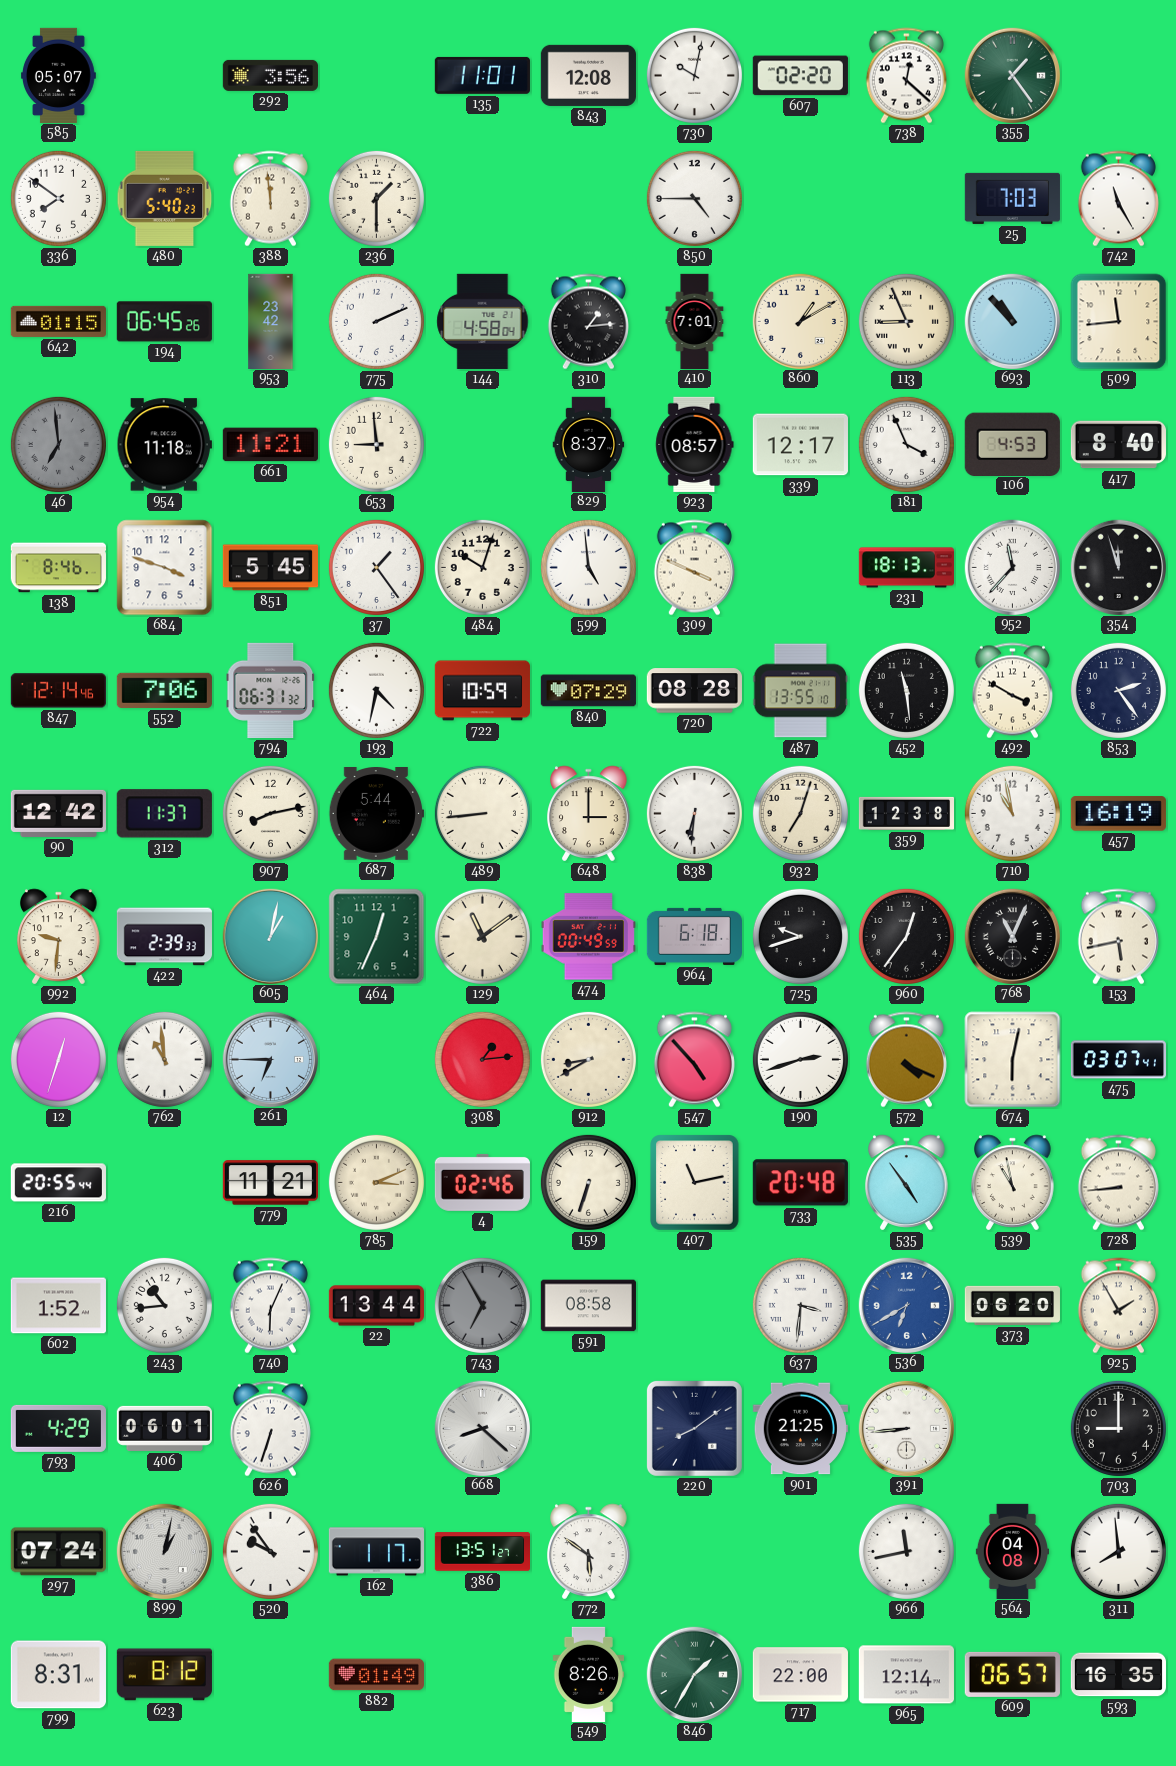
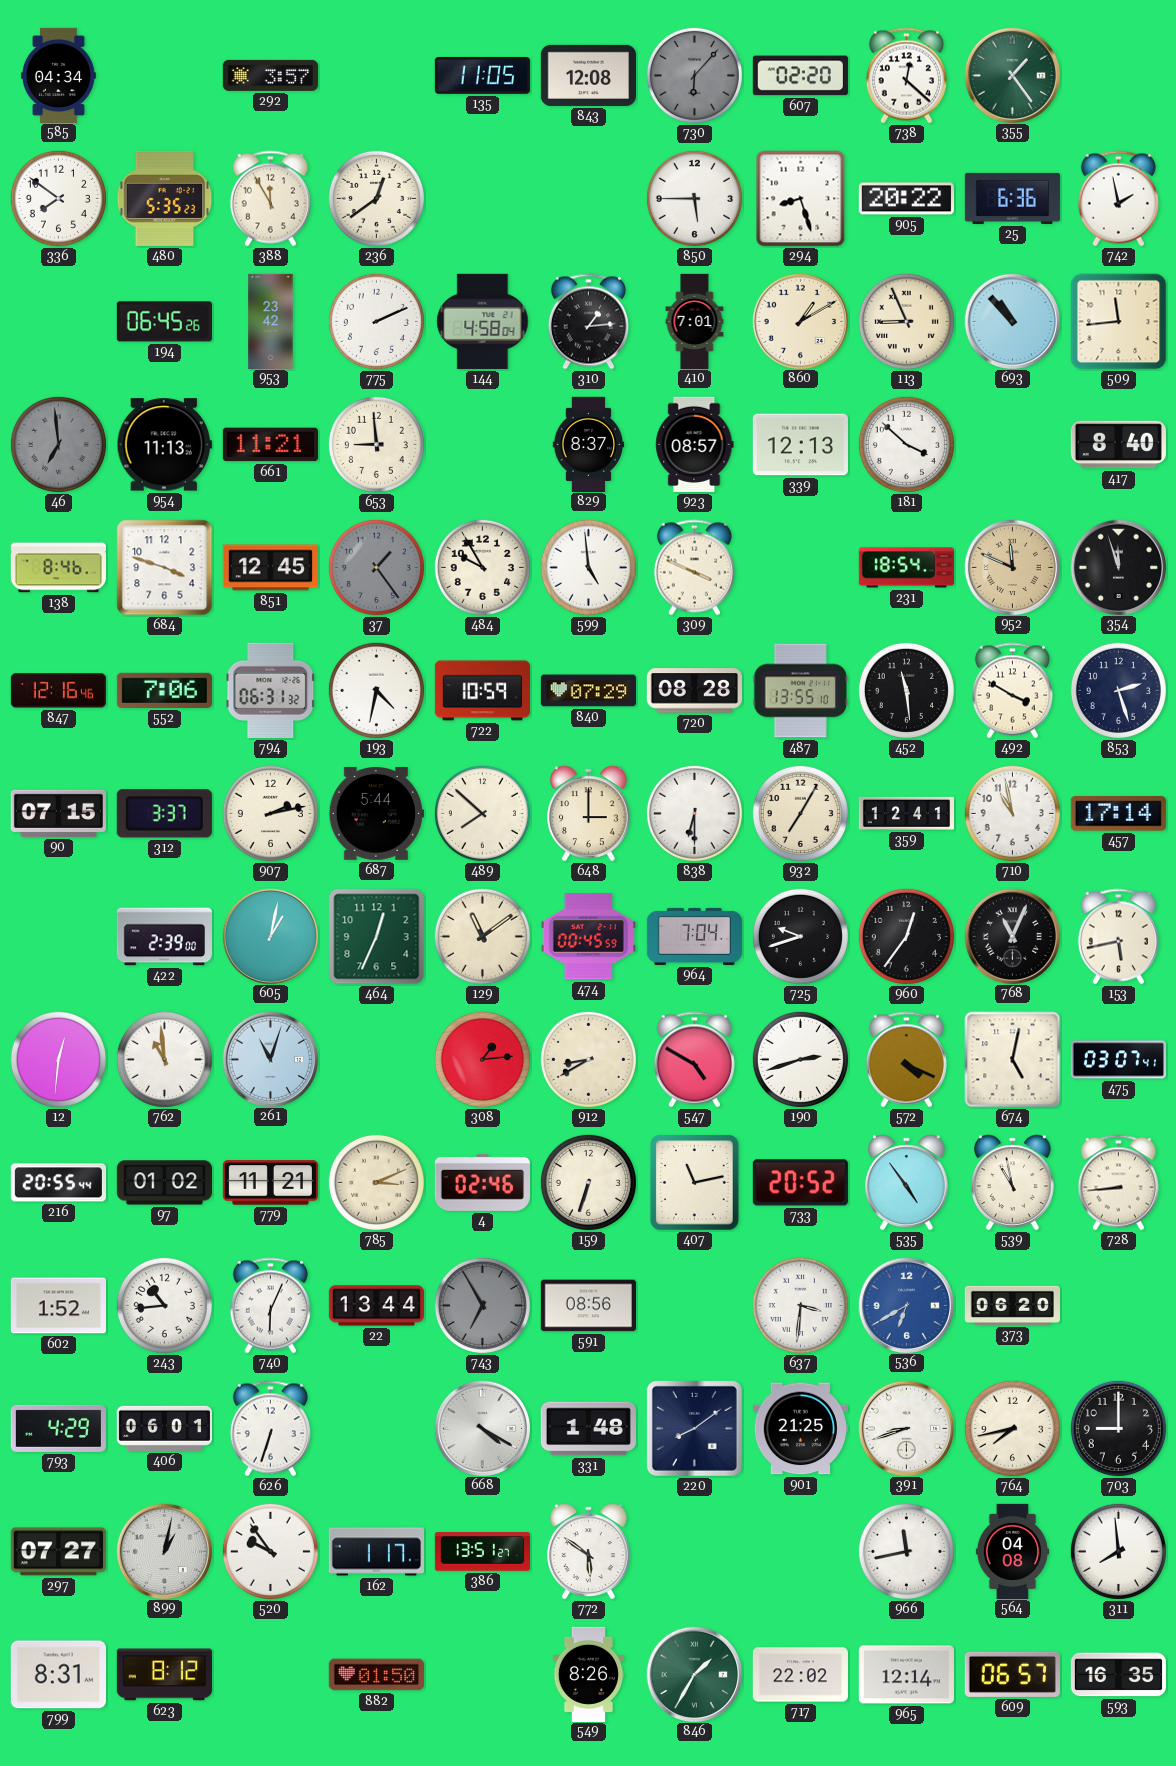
585: 05:07 -> 04:34
292: 3:56 -> 3:57
135: 11:01 -> 11:05
730: 10:02 -> 6:07
730 dial: white -> grey
480: 5:40 -> 5:35
388: 11:59 -> 11:55
236: 1:30 -> 12:39
850: 4:45 -> 5:45
294: none -> 8:27
905: none -> 20:22
25: 7:03 -> 6:36
742: 11:25 -> 1:58
642: 01:15 -> none
954: 11:18 -> 11:13
339: 12:17 -> 12:13
181: 3:56 -> 3:52
106: 4:53 -> none
851: 5:45 -> 12:45
37 dial: white -> grey
484: 10:03 -> 9:55
231: 18:13 -> 18:54
952: 11:37 -> 11:49
952 dial: white -> champagne
847: 12:14 -> 12:16
853: 2:24 -> 2:27
90: 12:42 -> 07:15
312: 11:37 -> 3:37
907: 8:13 -> 2:13
489: 8:44 -> 7:52
838: 6:31 -> 6:30
932: 7:03 -> 7:05
359: 12:38 -> 12:41
457: 16:19 -> 17:14
992: 9:31 -> none
422: 2:39:33 -> 2:39:00
474: 00:49 -> 00:45
964: 6:18 -> 7:04
12: 12:33 -> 12:31
261: 6:45 -> 11:03
547: 4:53 -> 4:50
674: 6:02 -> 5:02
97: none -> 01:02
733: 20:48 -> 20:52
591: 08:58 -> 08:56
925: 1:55 -> none
668: 8:22 -> 4:20
331: none -> 1:48
391: 8:44 -> 8:42
764: none -> 7:43
297: 07:24 -> 07:27
882: 01:49 -> 01:50
717: 22:00 -> 22:02
